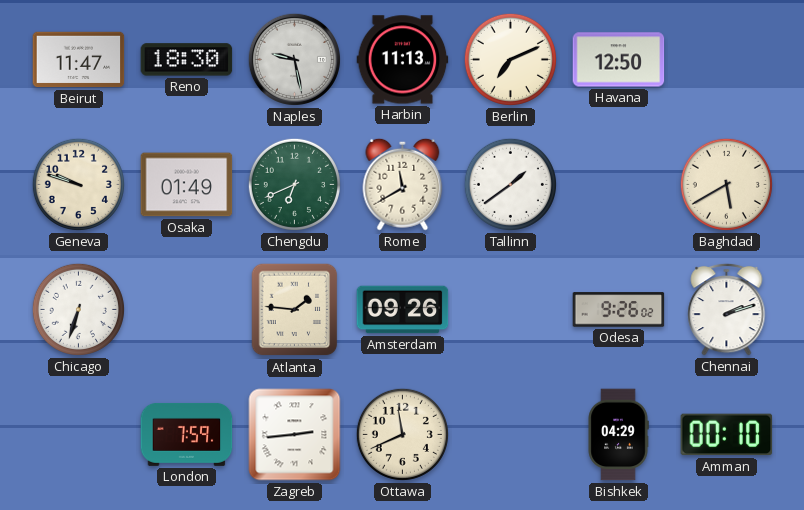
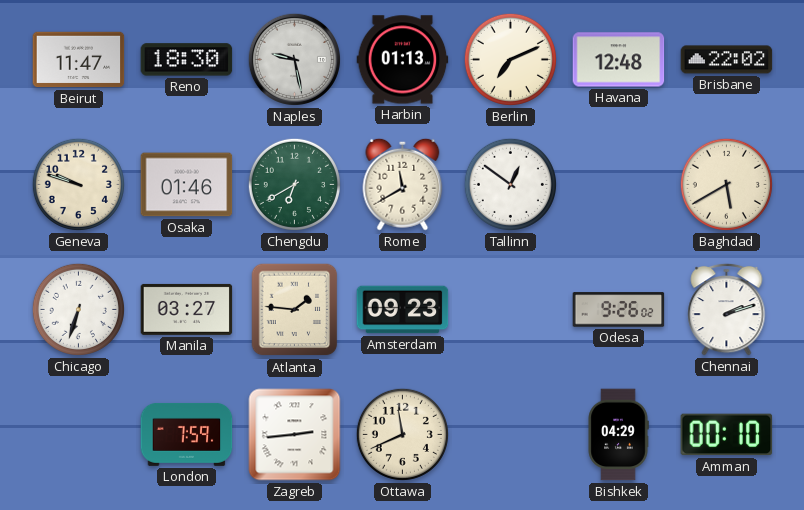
Harbin: 11:13 -> 01:13
Havana: 12:50 -> 12:48
Brisbane: none -> 22:02
Osaka: 01:49 -> 01:46
Chengdu: 6:41 -> 6:40
Tallinn: 1:39 -> 12:51
Manila: none -> 03:27
Amsterdam: 09:26 -> 09:23
